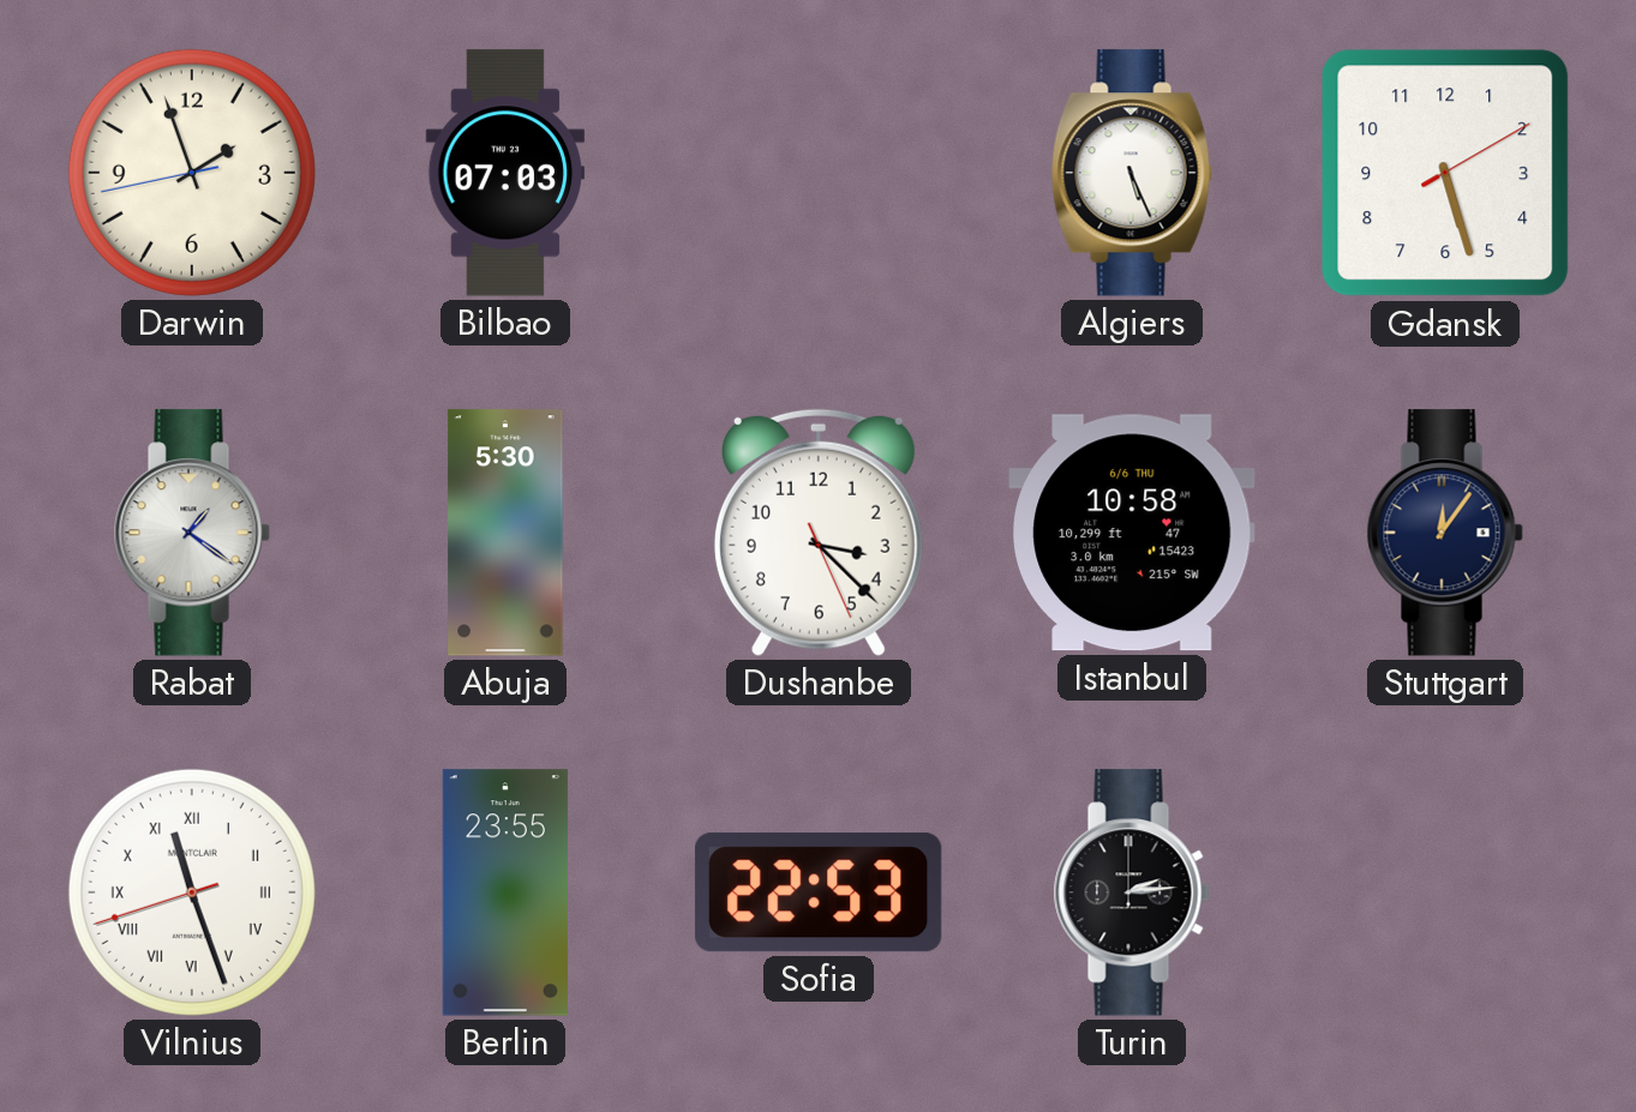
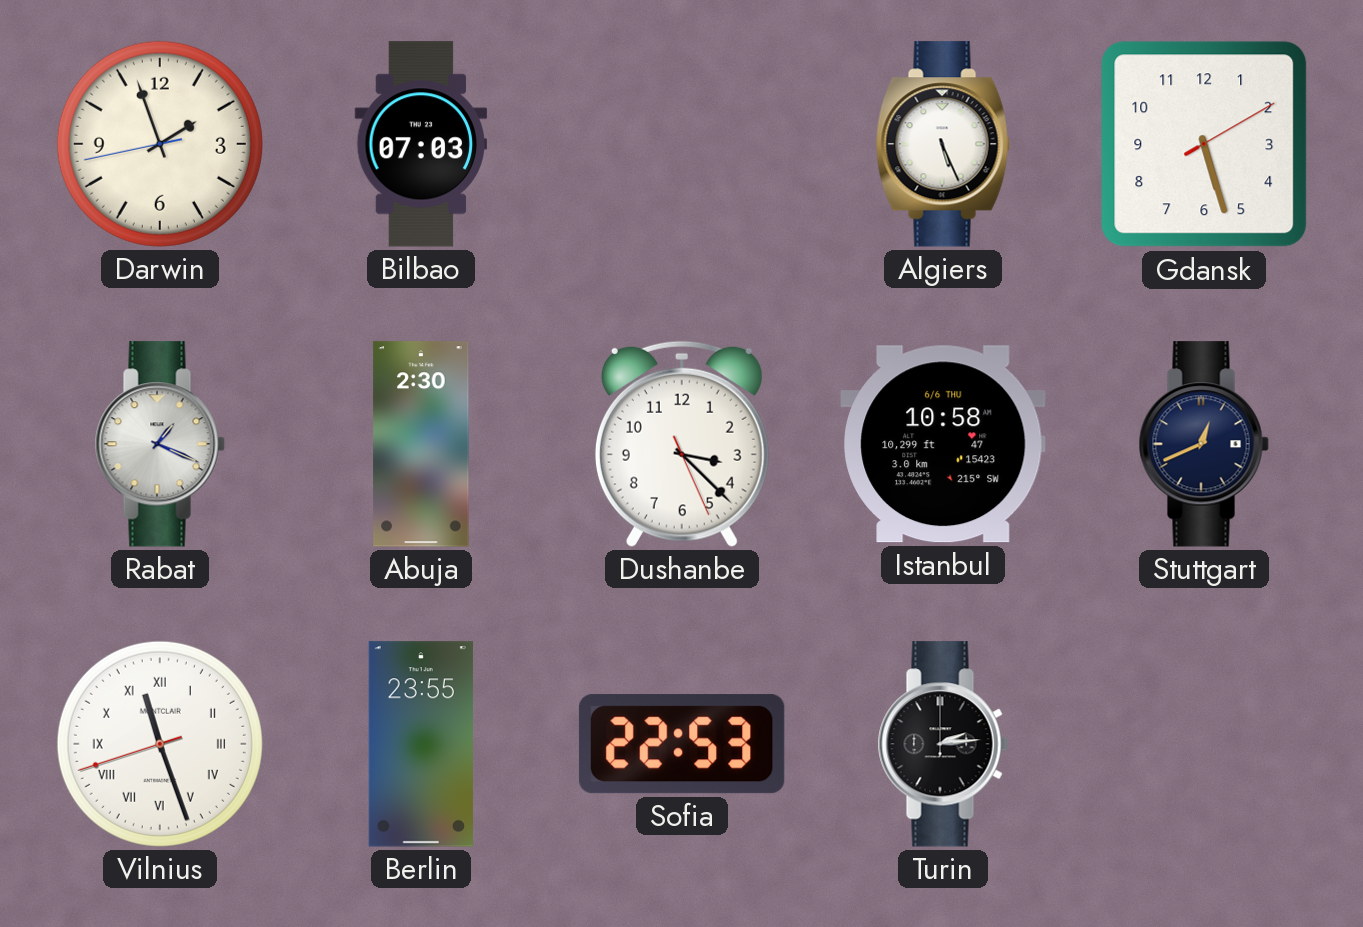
Rabat: 1:21 -> 1:19
Abuja: 5:30 -> 2:30
Stuttgart: 12:06 -> 12:41
